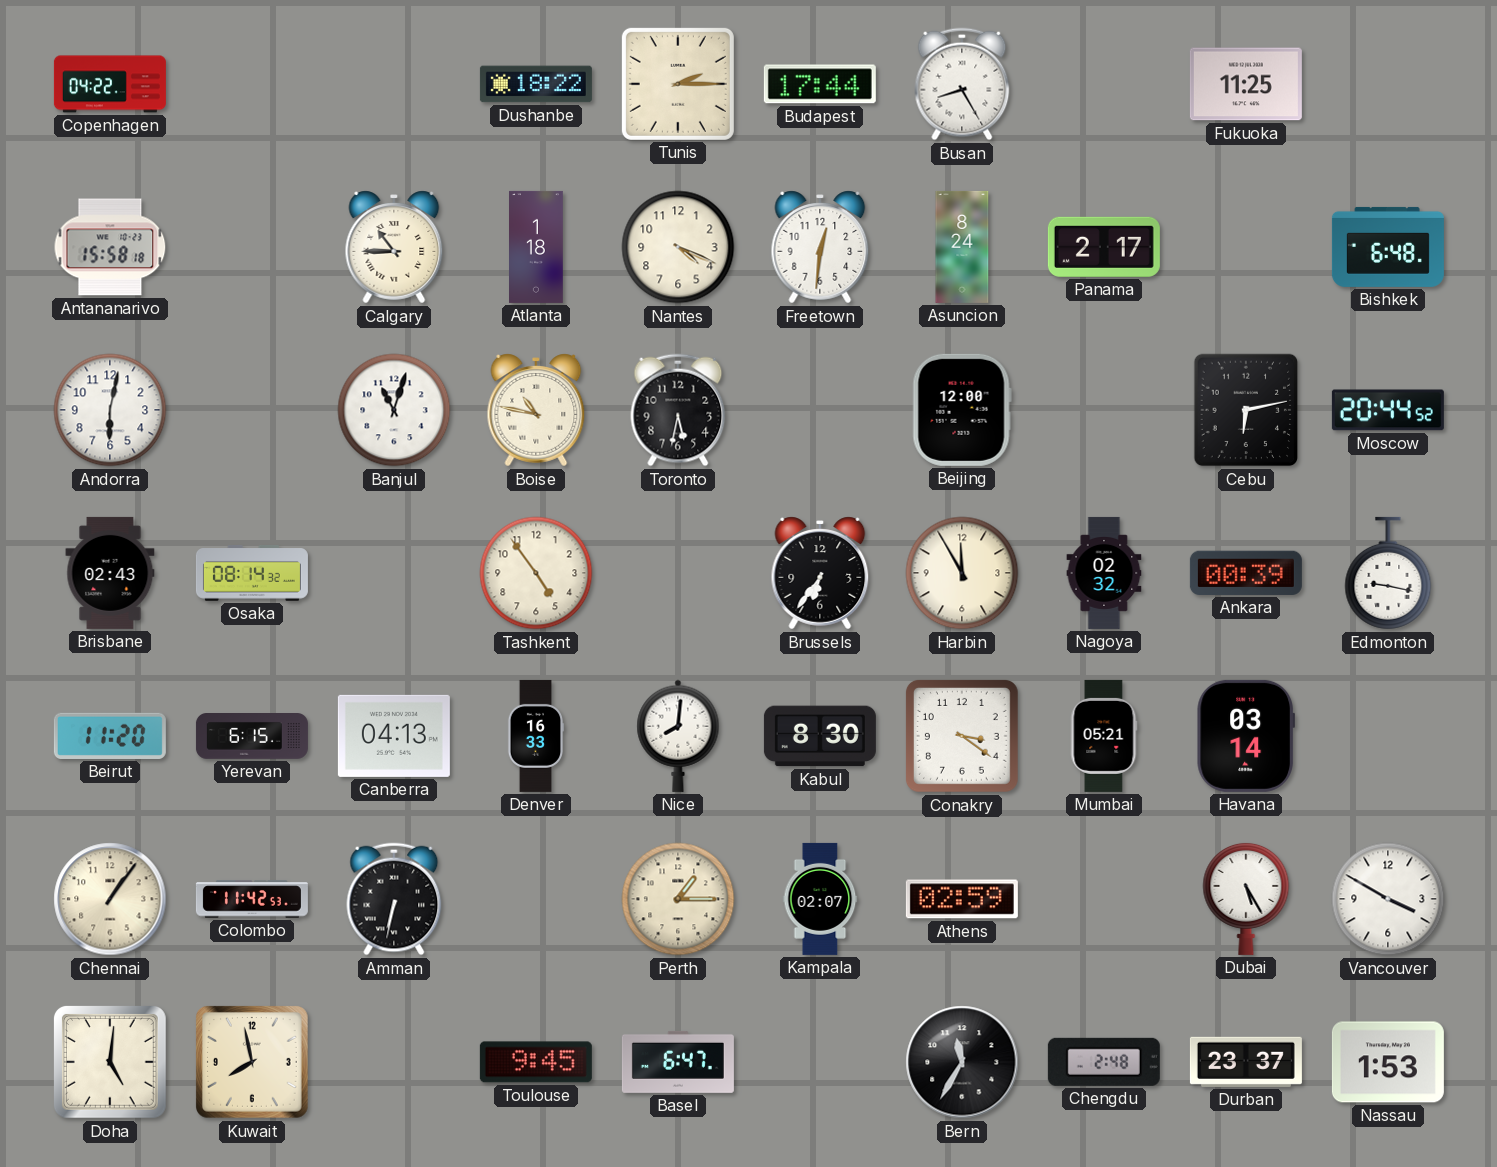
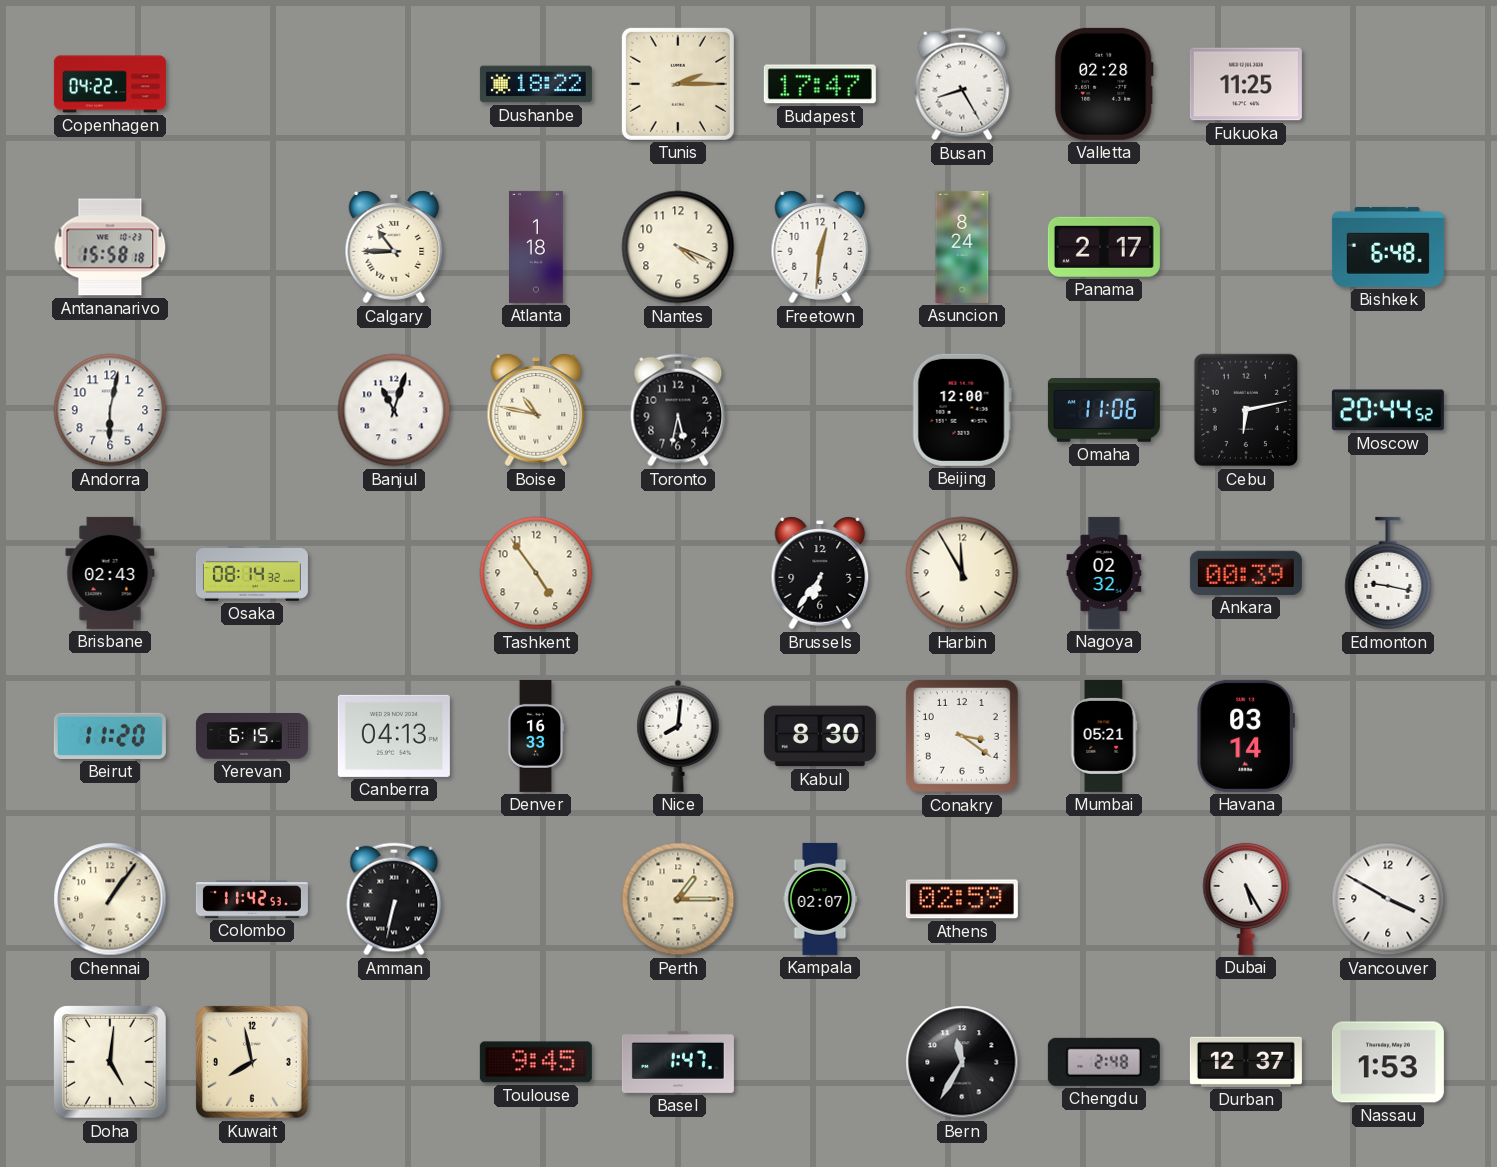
Budapest: 17:44 -> 17:47
Valletta: none -> 02:28
Omaha: none -> 11:06
Basel: 6:47 -> 1:47
Durban: 23:37 -> 12:37
